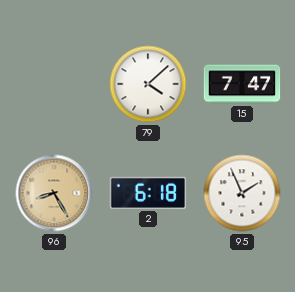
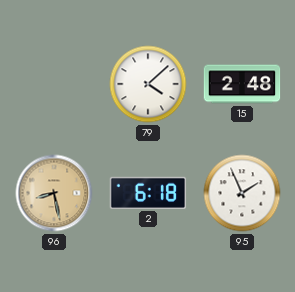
15: 7:47 -> 2:48
96: 8:25 -> 8:28
